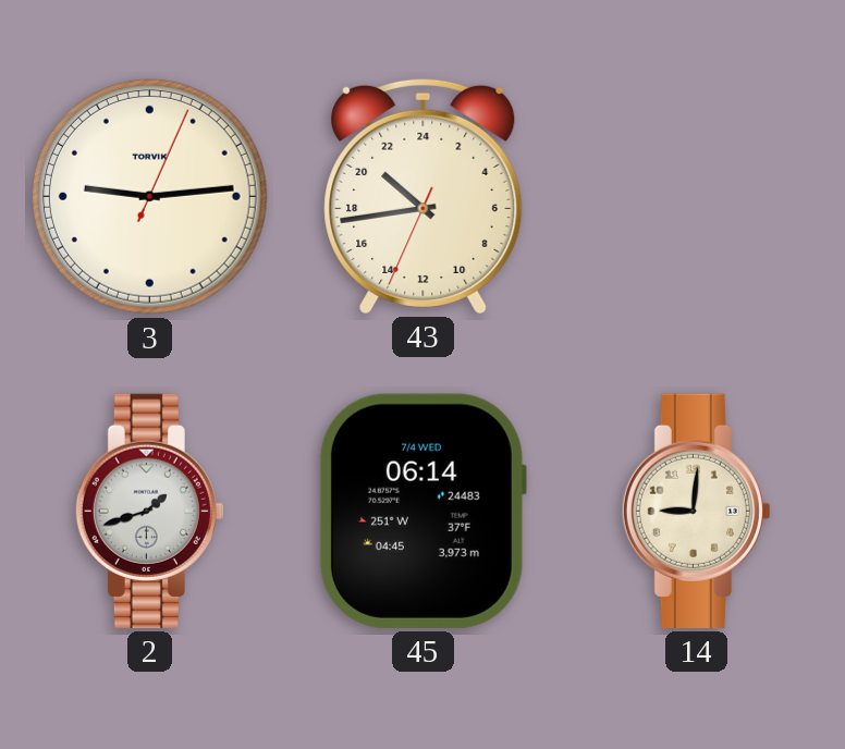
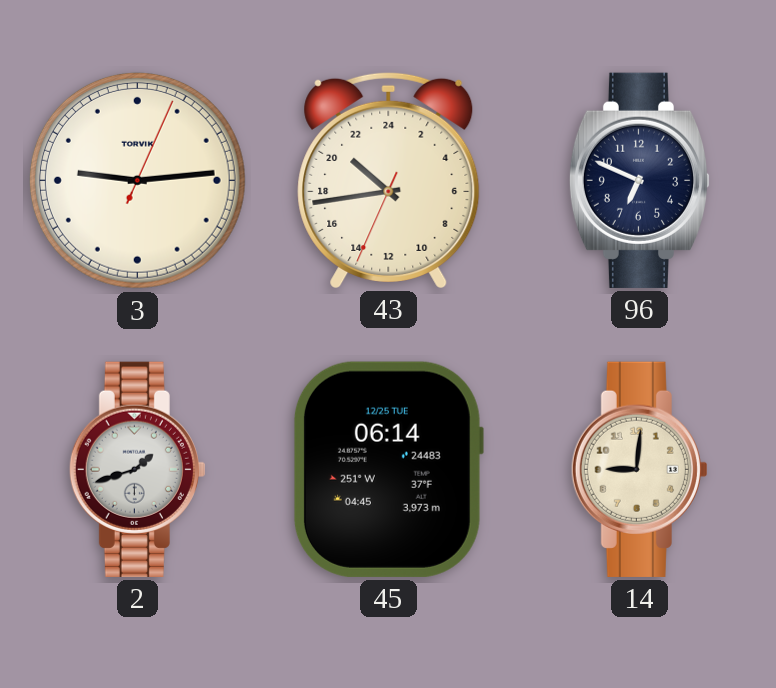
96: none -> 6:49
45 date: 7/4 WED -> 12/25 TUE
